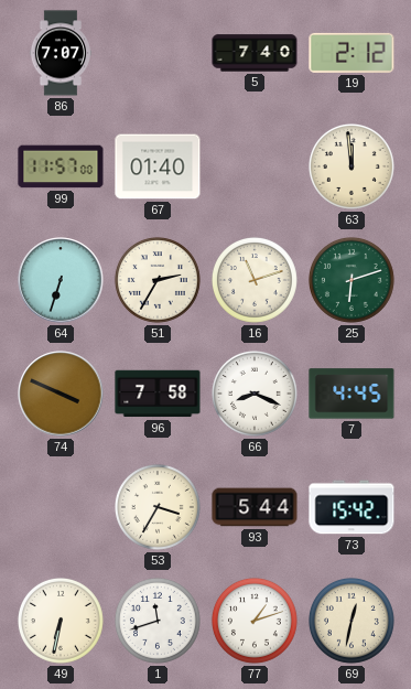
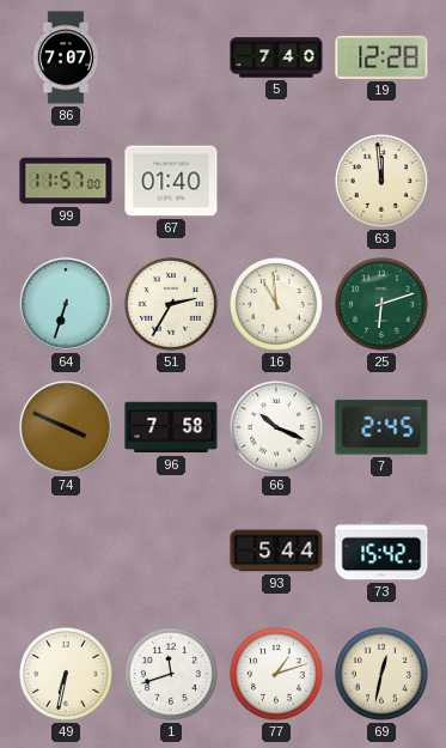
19: 2:12 -> 12:28
16: 11:12 -> 10:59
66: 8:19 -> 10:19
7: 4:45 -> 2:45
53: 3:35 -> none
